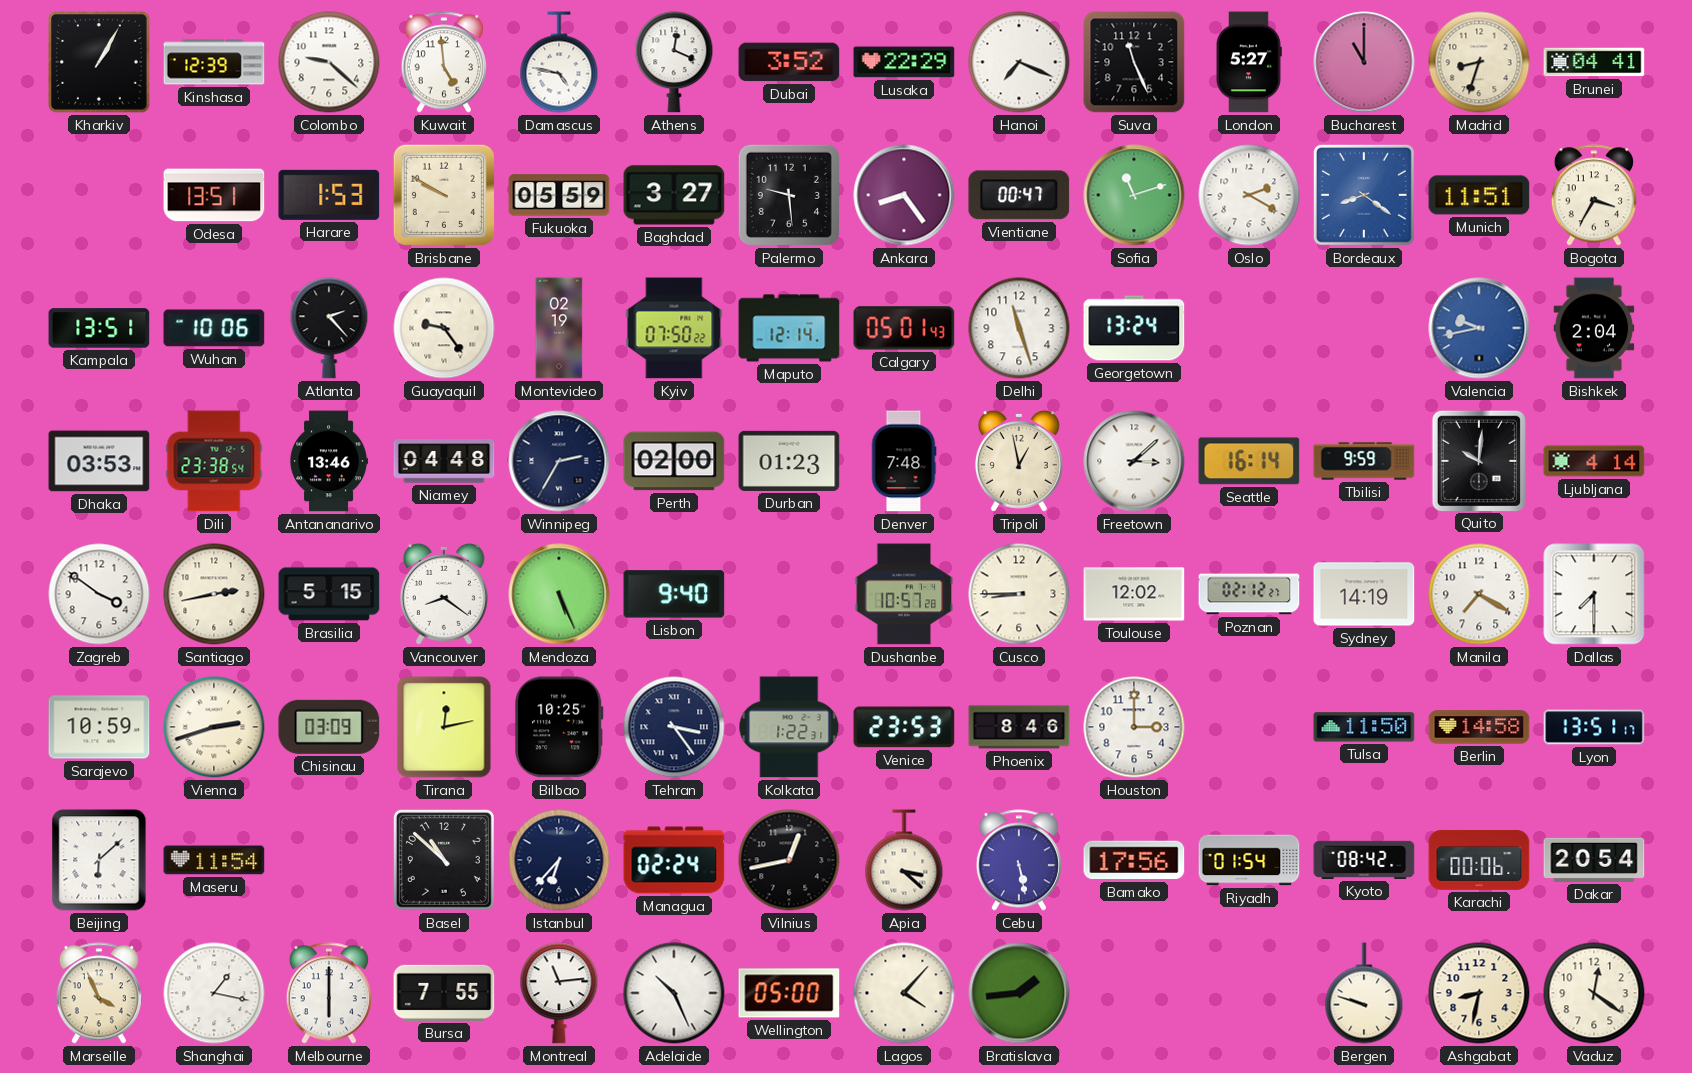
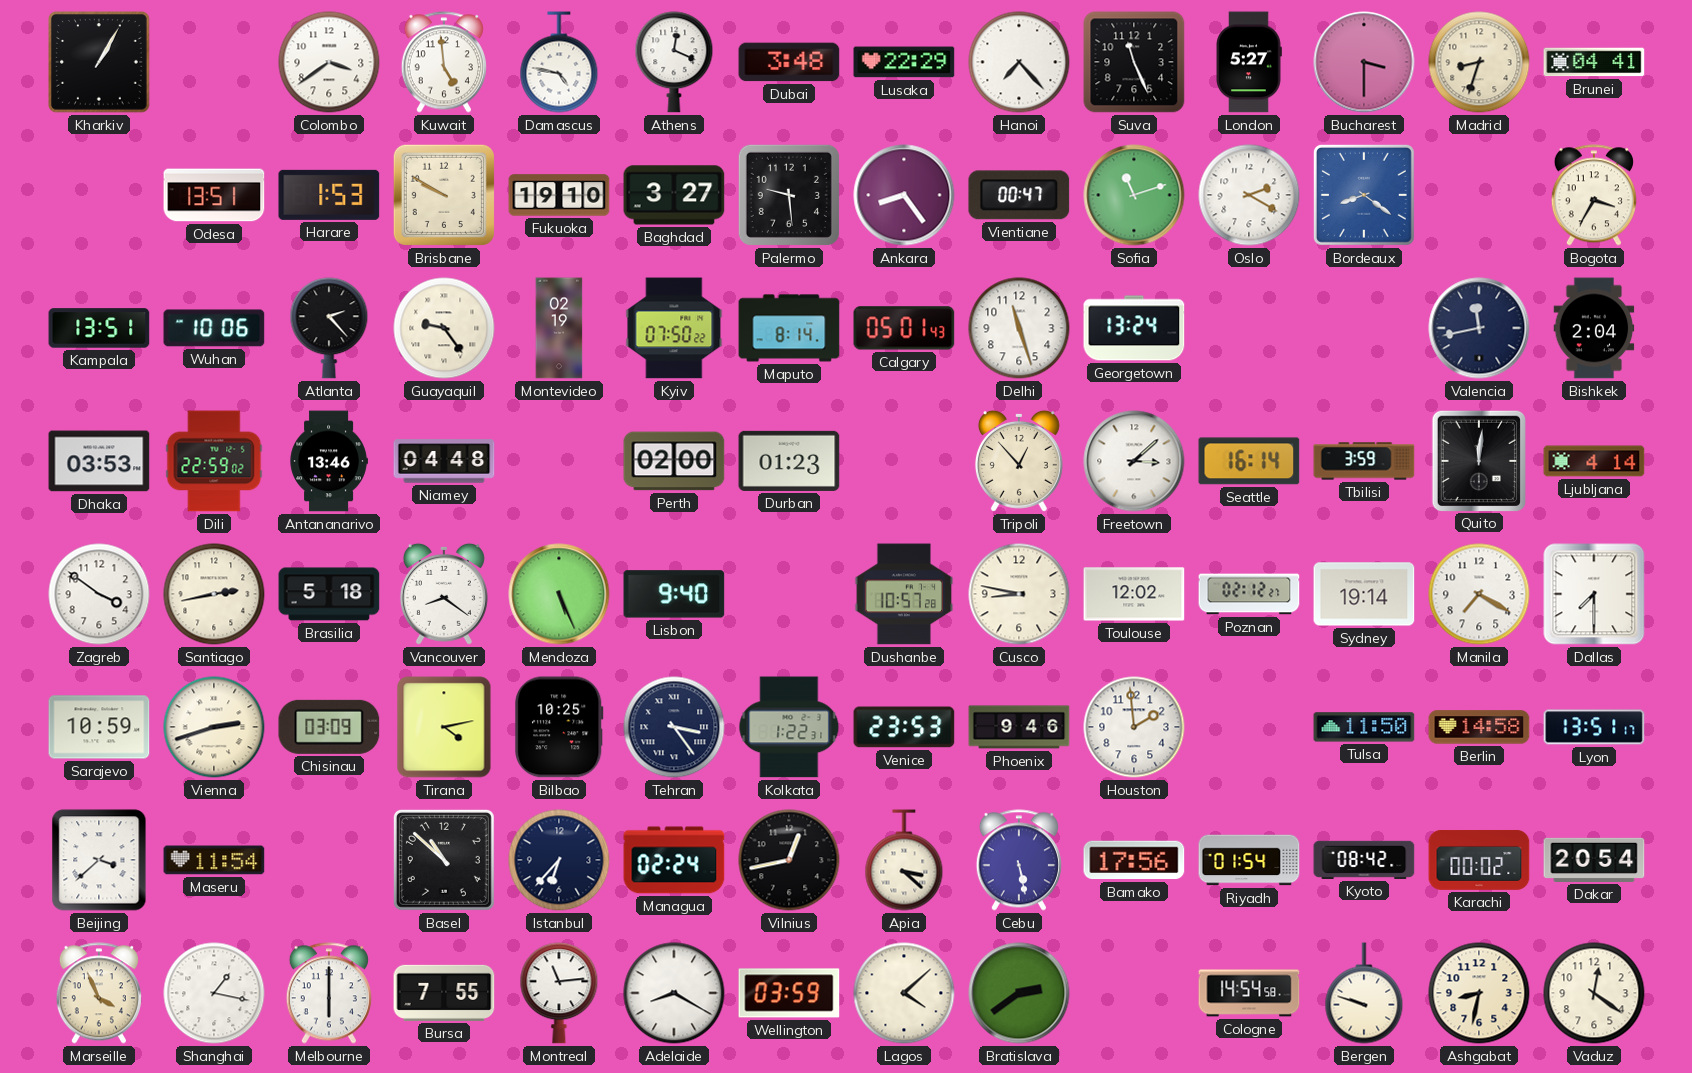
Kinshasa: 12:39 -> none
Colombo: 9:22 -> 3:39
Dubai: 3:52 -> 3:48
Hanoi: 7:19 -> 7:23
Bucharest: 11:00 -> 3:30
Fukuoka: 05:59 -> 19:10
Munich: 11:51 -> none
Maputo: 12:14 -> 8:14
Valencia: 9:43 -> 11:43
Valencia dial: blue -> navy
Dili: 23:38 -> 22:59
Winnipeg: 2:35 -> none
Denver: 7:48 -> none
Tripoli: 12:58 -> 12:53
Tbilisi: 9:59 -> 3:59
Quito: 10:01 -> 12:01
Brasilia: 5:15 -> 5:18
Cusco: 8:45 -> 8:47
Sydney: 14:19 -> 19:14
Tirana: 12:13 -> 4:13
Phoenix: 8:46 -> 9:46
Houston: 3:00 -> 1:59
Beijing: 6:08 -> 3:38
Karachi: 00:06 -> 00:02
Adelaide: 10:26 -> 8:20
Wellington: 05:00 -> 03:59
Lagos: 4:07 -> 4:08
Bratislava: 1:44 -> 2:39
Cologne: none -> 14:54
